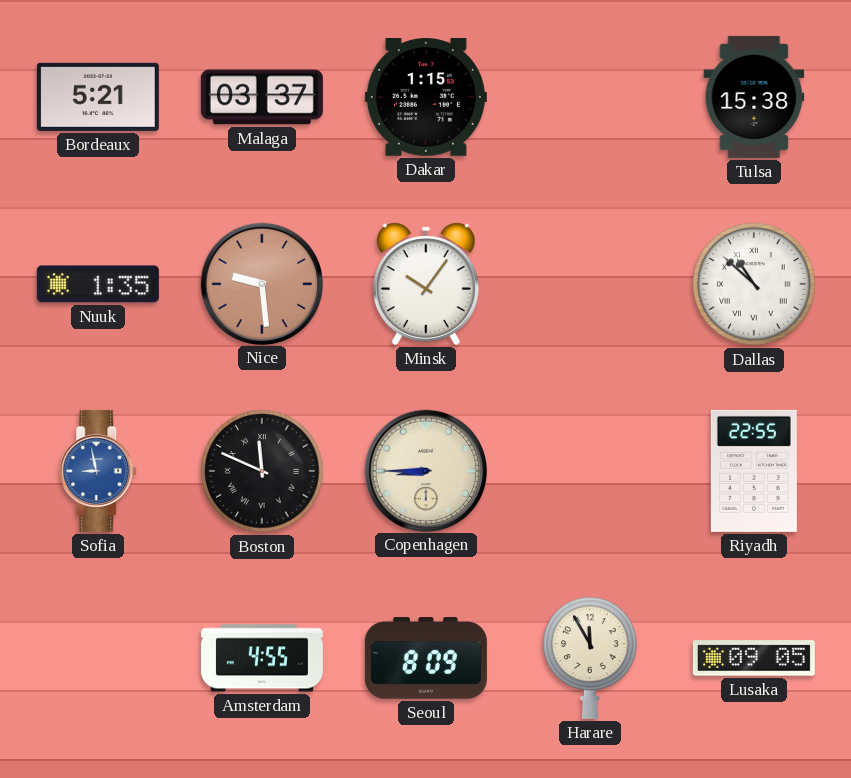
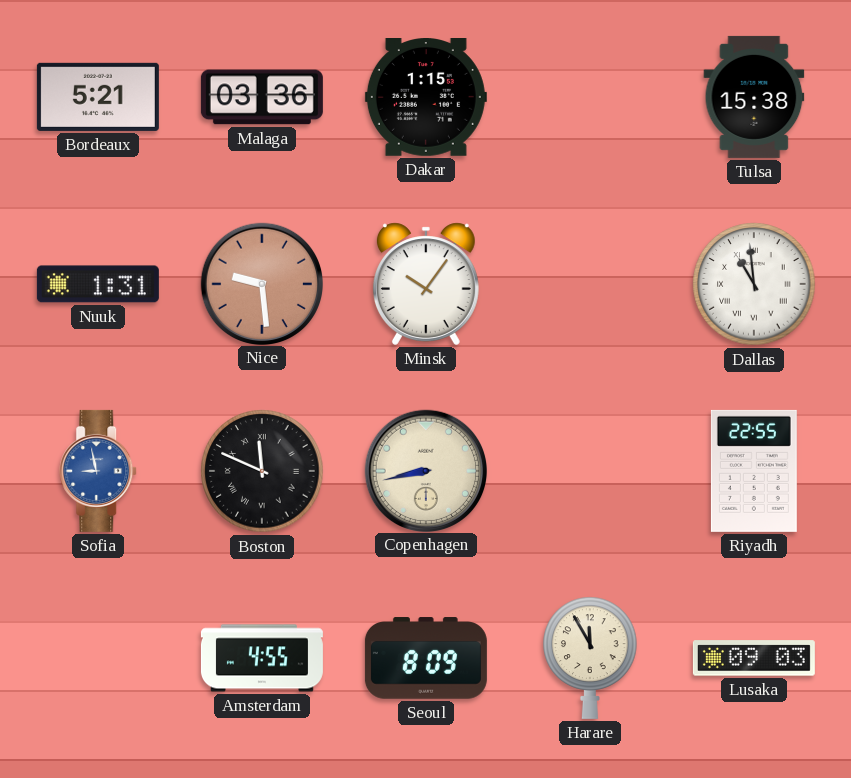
Malaga: 03:37 -> 03:36
Nuuk: 1:35 -> 1:31
Dallas: 10:52 -> 10:59
Copenhagen: 8:45 -> 8:43
Lusaka: 09:05 -> 09:03
